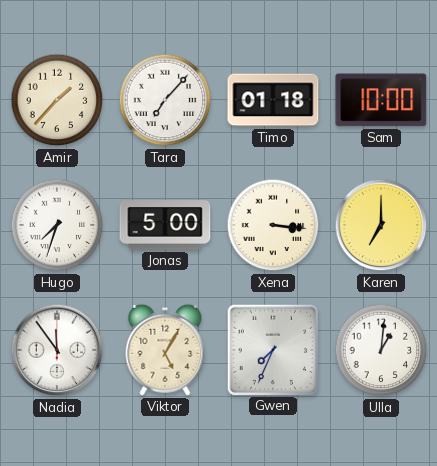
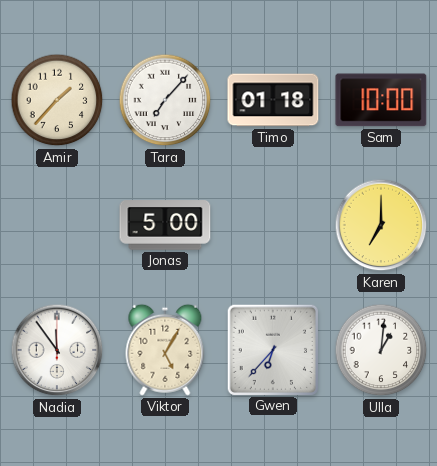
Hugo: 7:33 -> none
Xena: 3:16 -> none
Gwen: 7:34 -> 6:37
